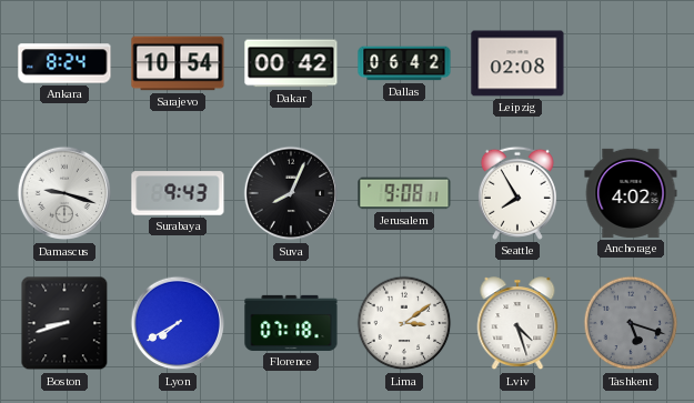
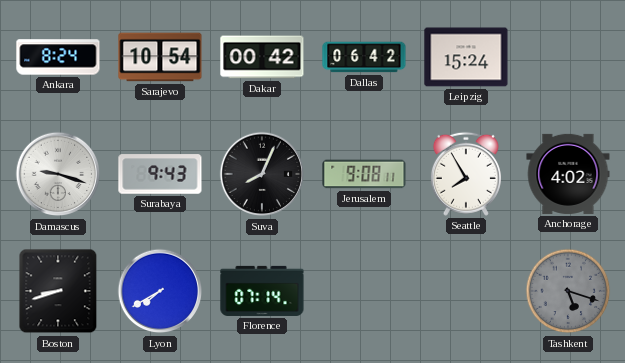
Leipzig: 02:08 -> 15:24
Florence: 07:18 -> 07:14
Lima: 3:09 -> none
Lviv: 4:27 -> none
